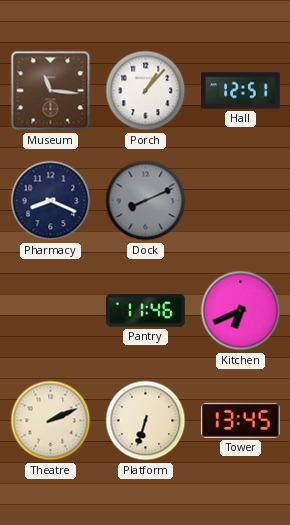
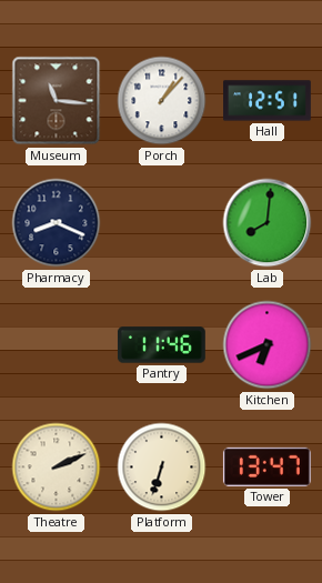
Dock: 8:11 -> none
Lab: none -> 8:01
Tower: 13:45 -> 13:47
